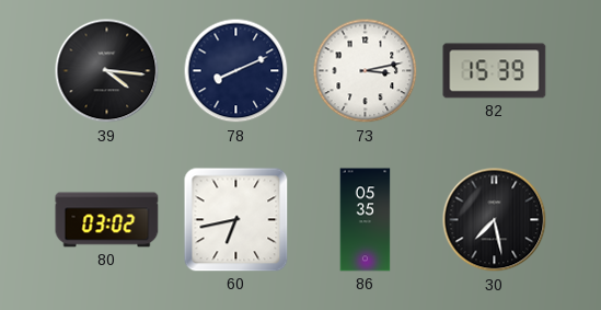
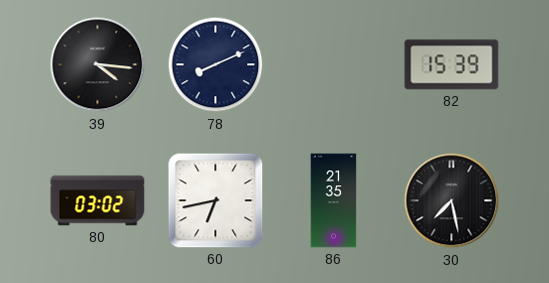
73: 3:13 -> none
86: 05:35 -> 21:35
